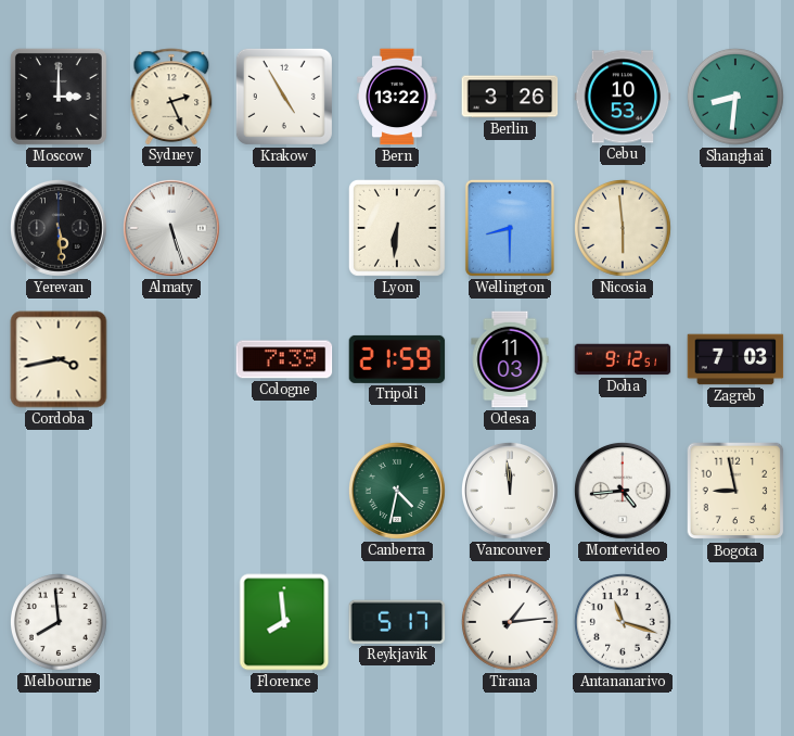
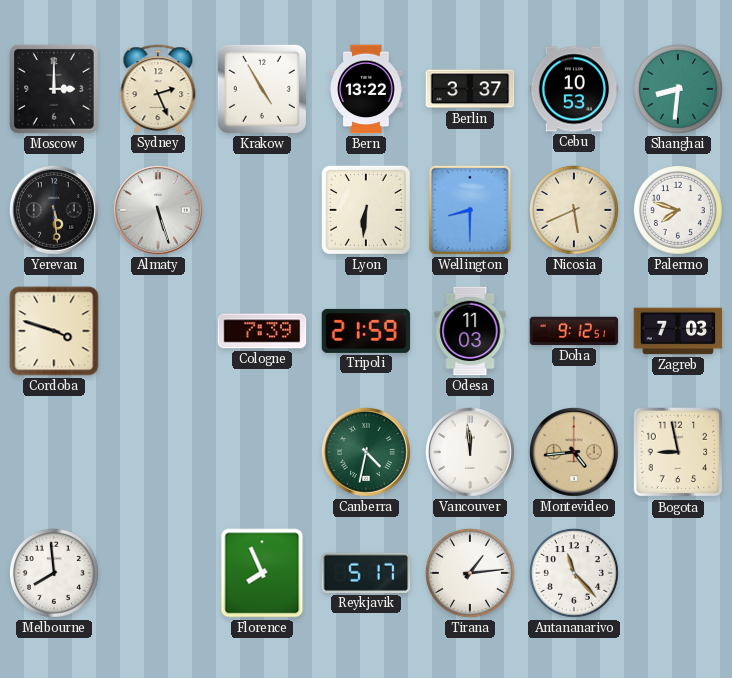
Berlin: 3:26 -> 3:37
Nicosia: 5:59 -> 5:41
Palermo: none -> 7:48
Cordoba: 3:43 -> 3:48
Montevideo dial: white -> champagne
Florence: 7:59 -> 7:56
Antananarivo: 11:18 -> 11:23
